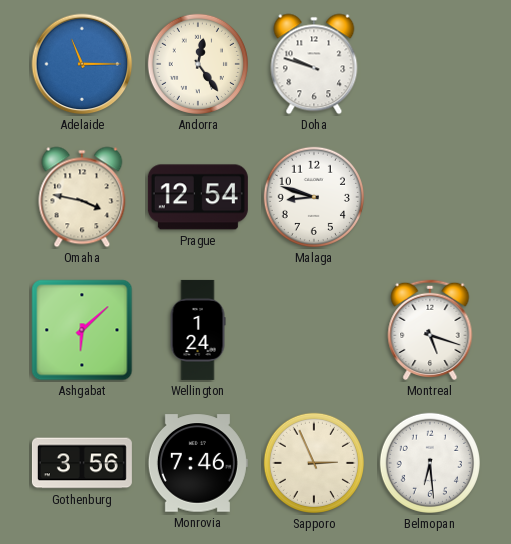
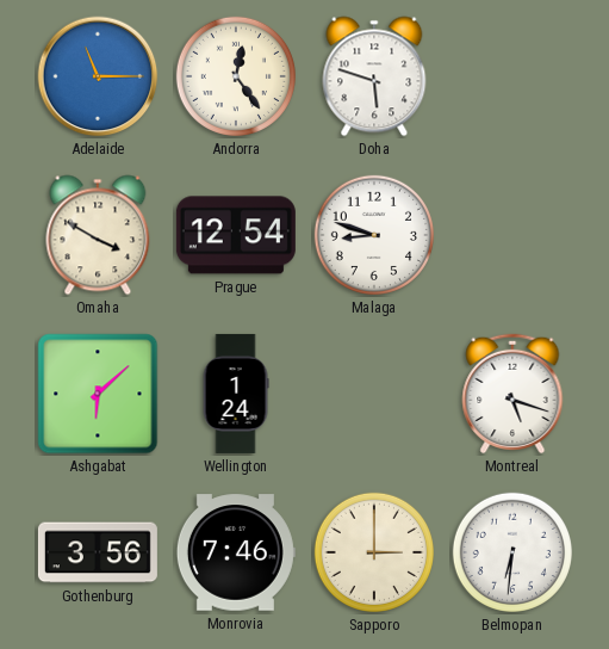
Doha: 9:48 -> 5:48
Omaha: 3:47 -> 3:50
Sapporo: 2:56 -> 3:00
Belmopan: 6:29 -> 6:31
